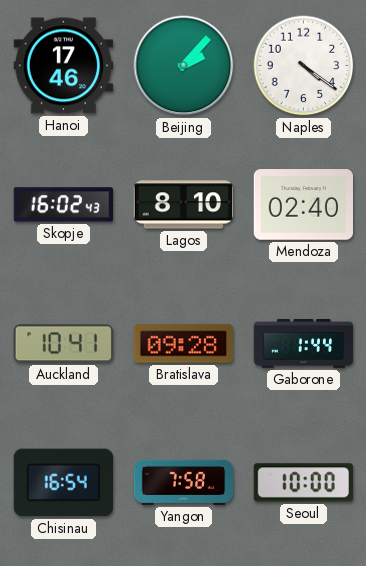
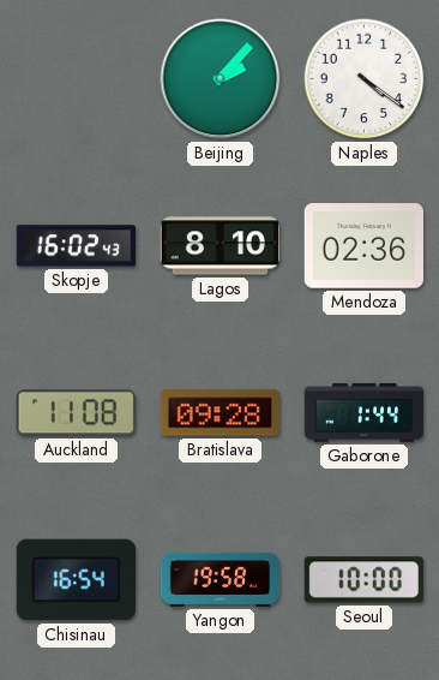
Hanoi: 17:46 -> none
Mendoza: 02:40 -> 02:36
Auckland: 10:41 -> 11:08
Yangon: 7:58 -> 19:58
